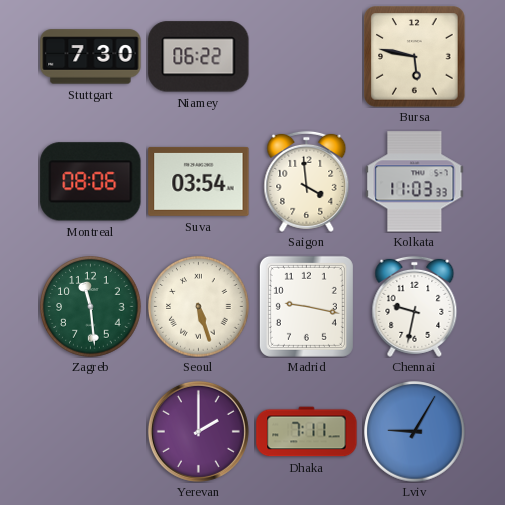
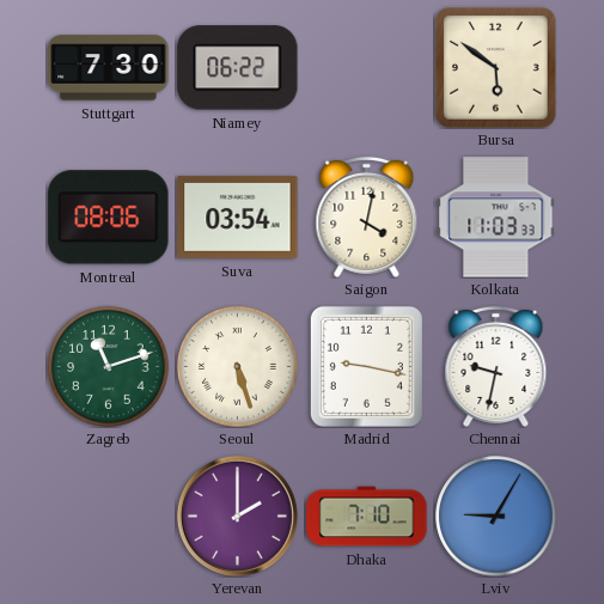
Bursa: 5:47 -> 5:51
Saigon: 3:59 -> 4:02
Zagreb: 11:29 -> 11:12
Dhaka: 7:11 -> 7:10
